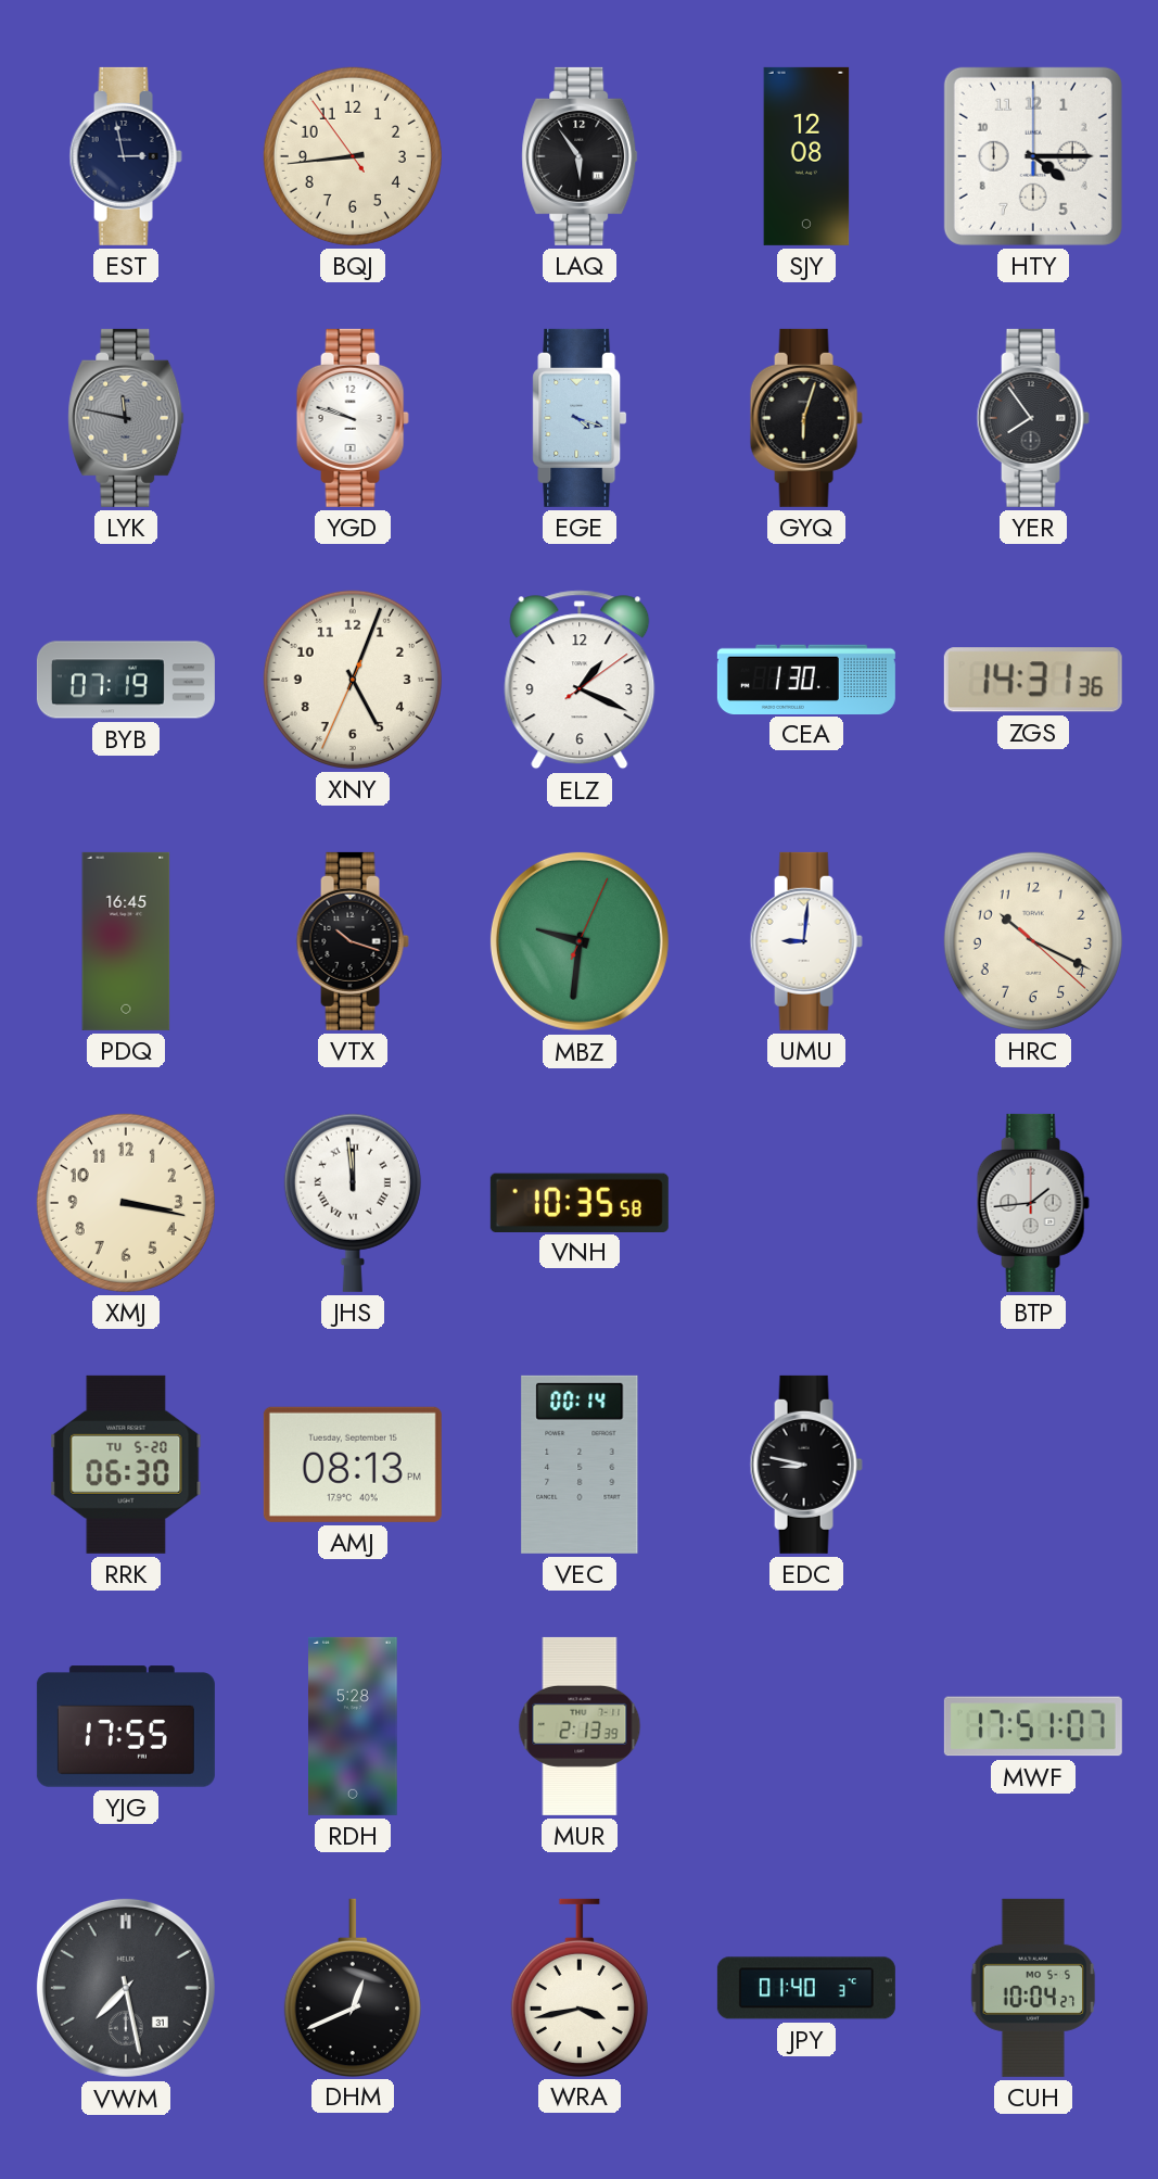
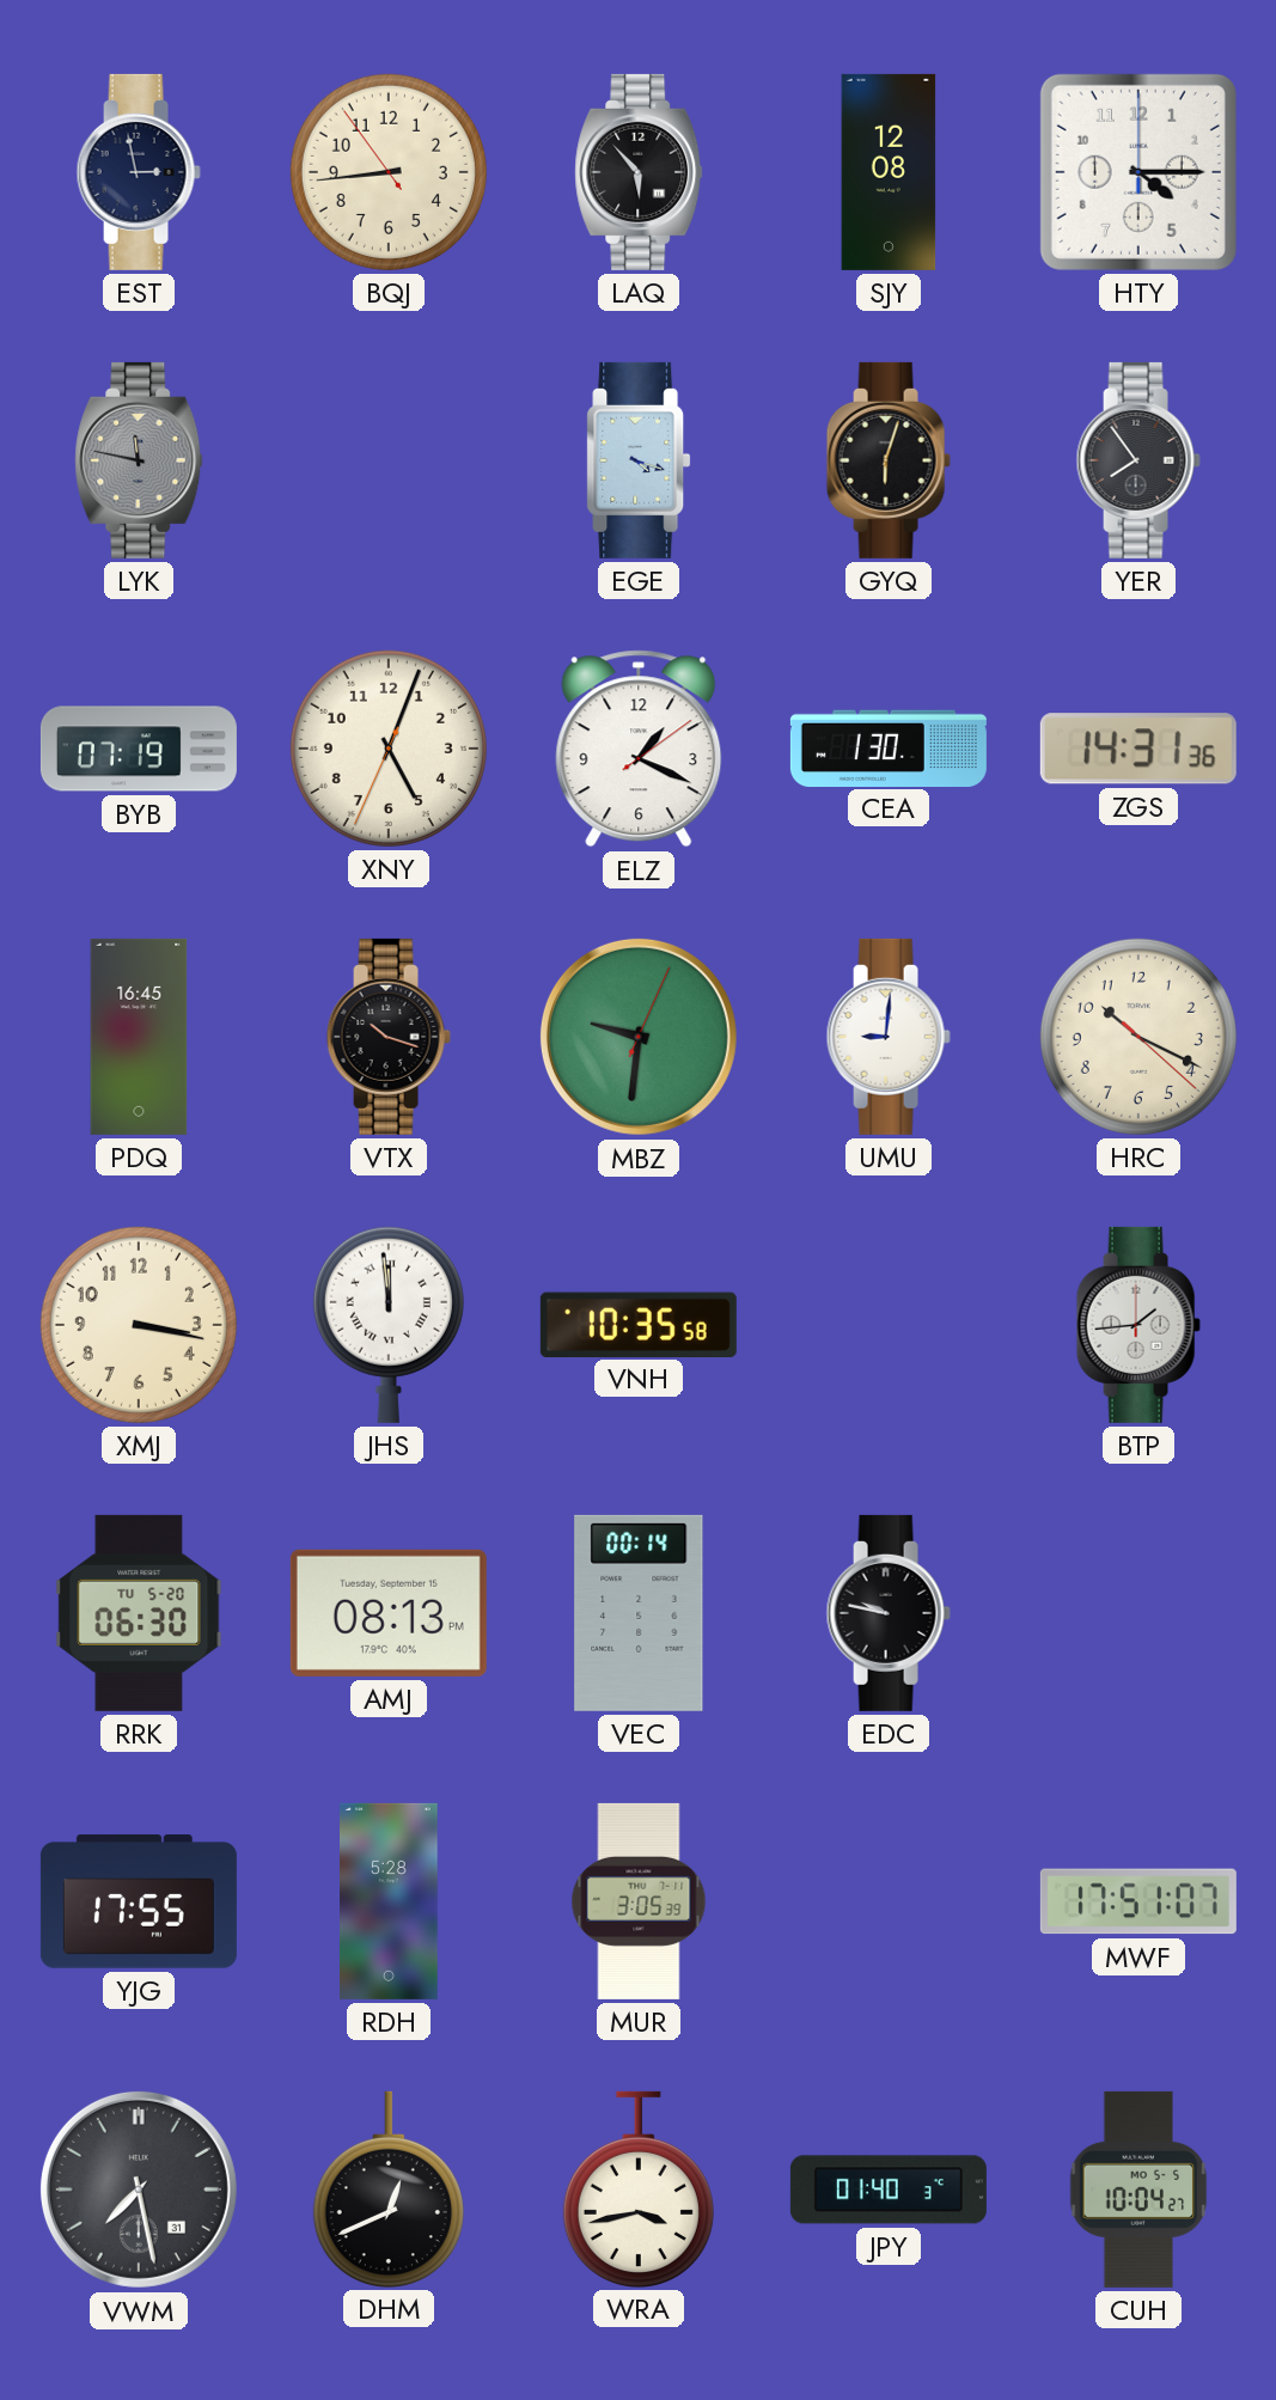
LAQ: 5:54 -> 5:53
YGD: 9:48 -> none
EDC: 8:47 -> 9:47
MUR: 2:13 -> 3:05
